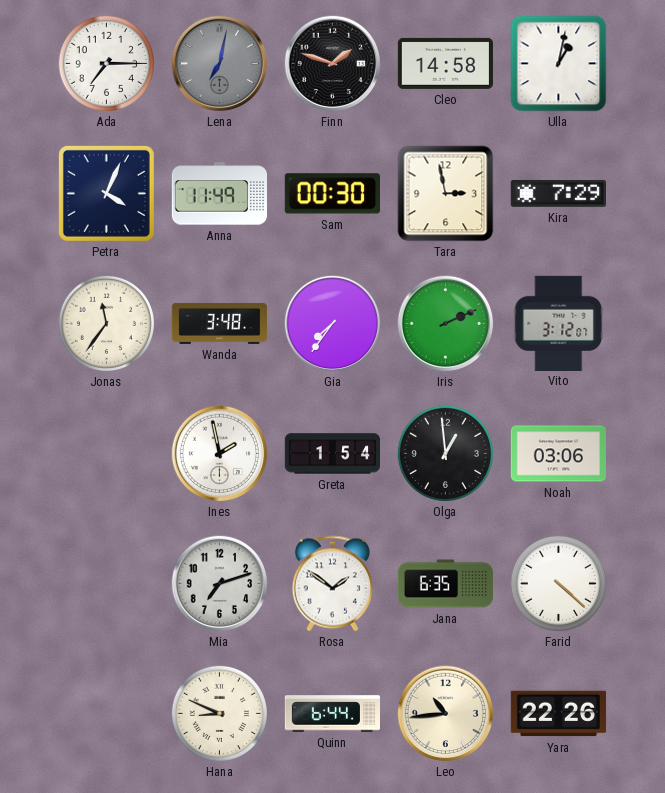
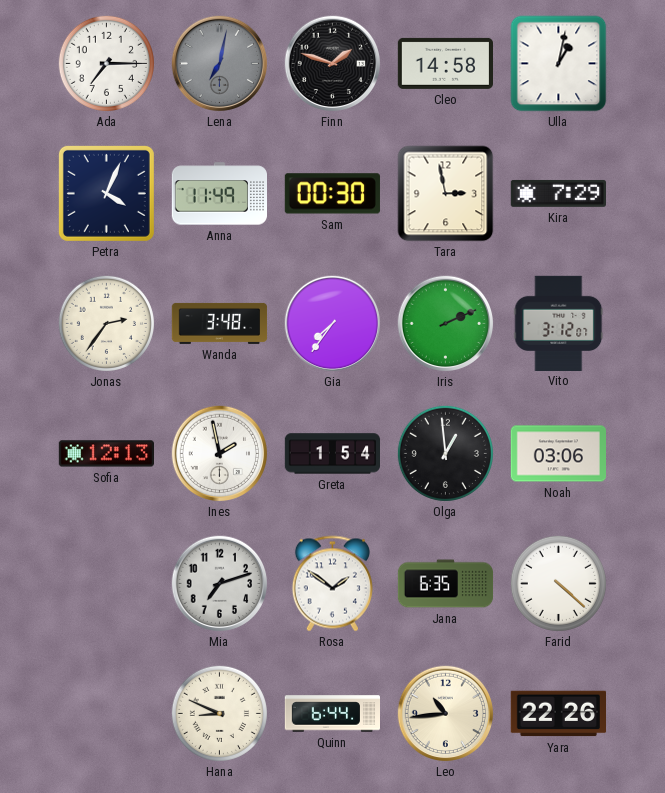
Jonas: 11:36 -> 2:36
Sofia: none -> 12:13
